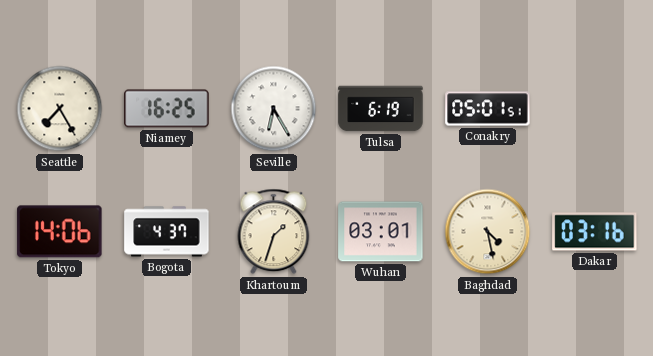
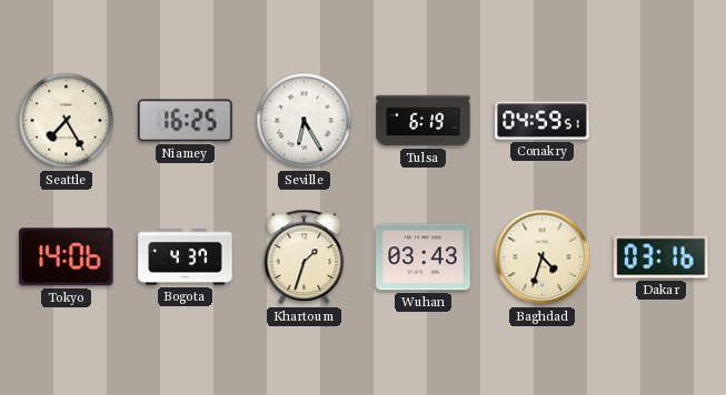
Conakry: 05:01 -> 04:59
Wuhan: 03:01 -> 03:43
Baghdad: 4:28 -> 4:33
